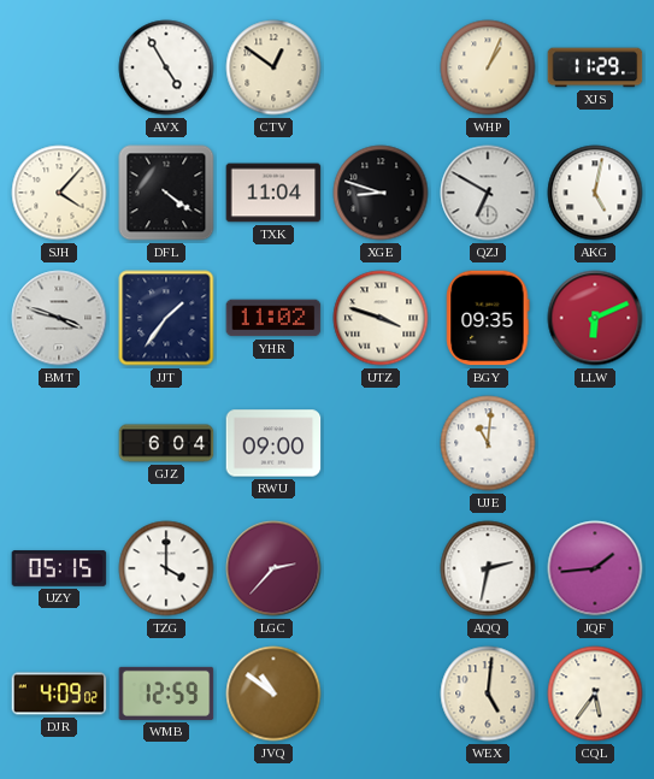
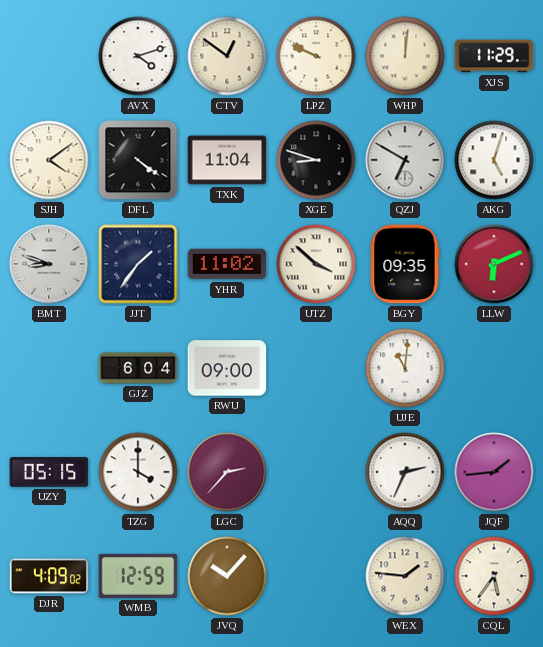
AVX: 4:55 -> 4:12
LPZ: none -> 9:49
WHP: 1:04 -> 12:01
SJH: 4:07 -> 4:09
AKG: 5:02 -> 5:03
BMT: 3:48 -> 8:48
UTZ: 3:48 -> 3:52
AQQ: 2:32 -> 2:34
JVQ: 10:51 -> 10:07
WEX: 5:01 -> 1:46
